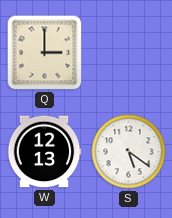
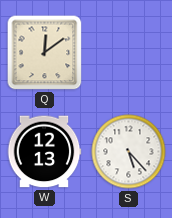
Q: 3:00 -> 12:09
S: 5:21 -> 5:23
